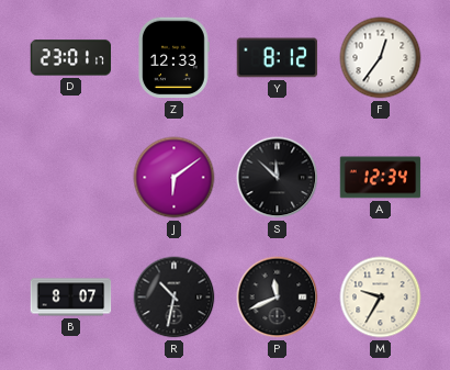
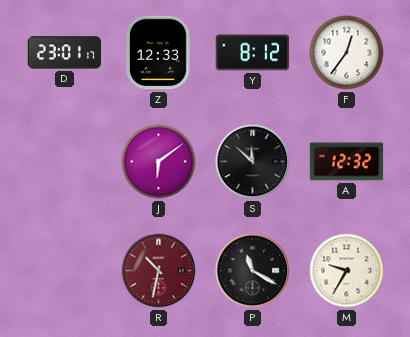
A: 12:34 -> 12:32
B: 8:07 -> none
R dial: black -> burgundy
P: 11:41 -> 11:20
